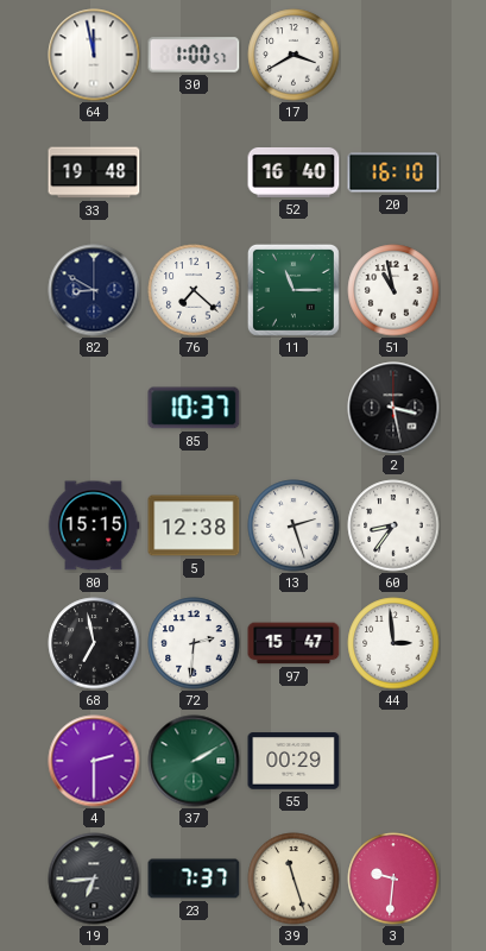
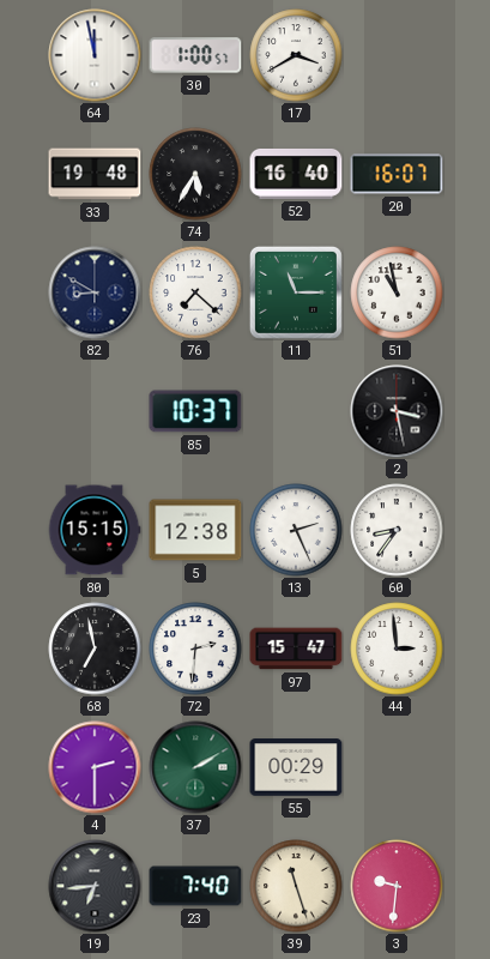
74: none -> 5:35
20: 16:10 -> 16:07
13: 2:27 -> 2:26
23: 7:37 -> 7:40
